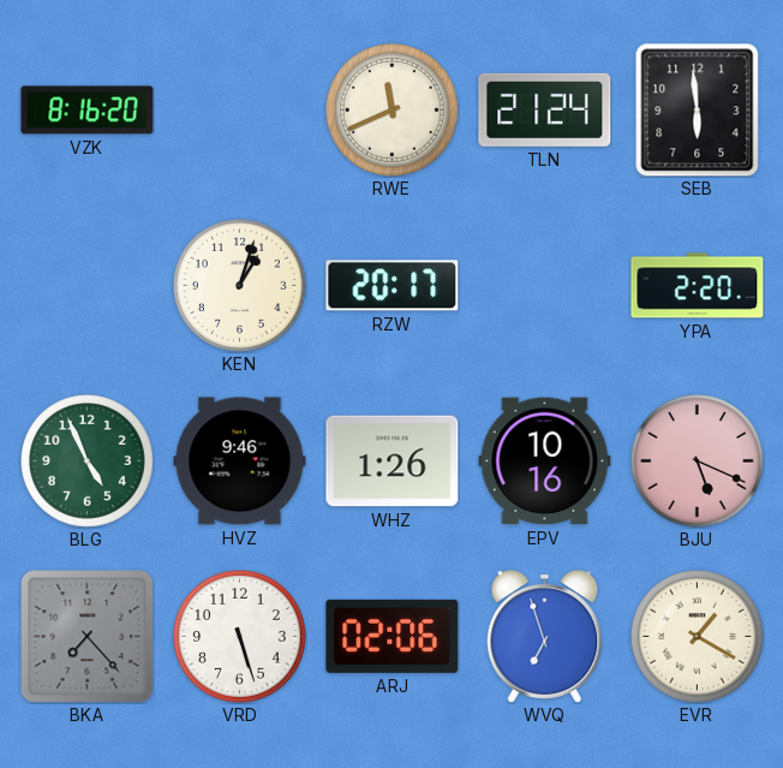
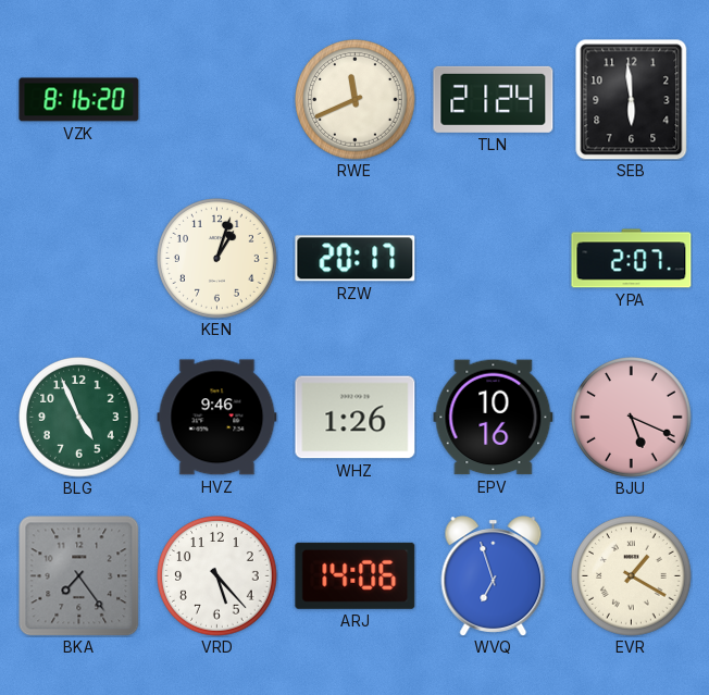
YPA: 2:20 -> 2:07
BKA: 7:23 -> 7:24
VRD: 5:27 -> 5:23
ARJ: 02:06 -> 14:06
